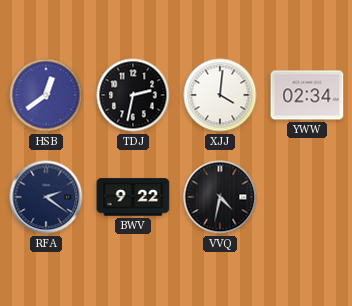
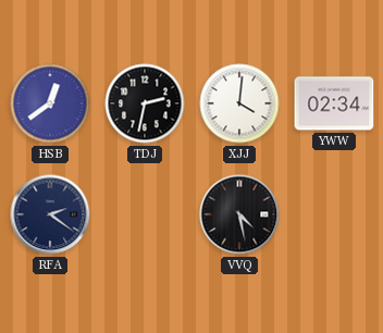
BWV: 9:22 -> none
VVQ: 4:32 -> 4:28
